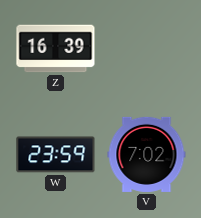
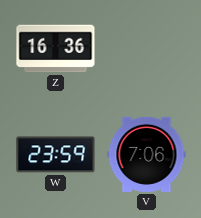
Z: 16:39 -> 16:36
V: 7:02 -> 7:06
